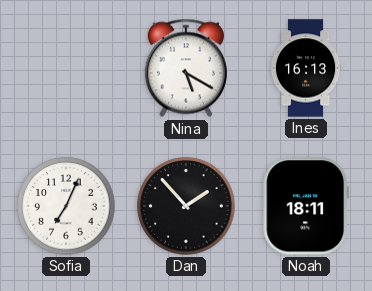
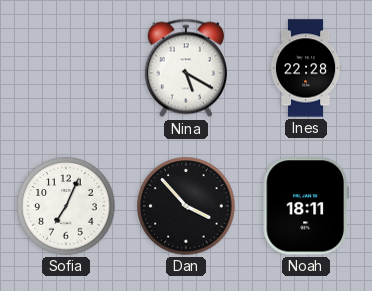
Ines: 16:13 -> 22:28
Dan: 1:53 -> 3:53
